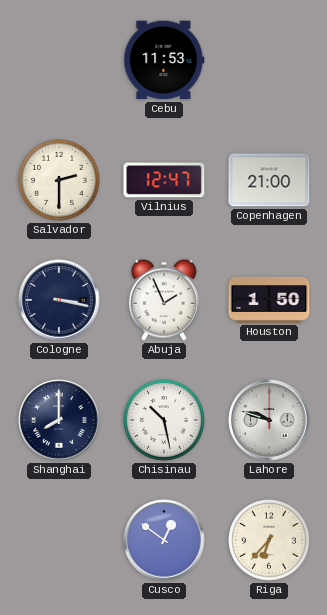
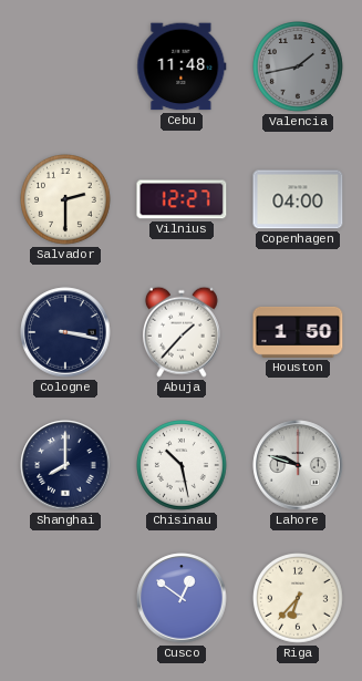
Cebu: 11:53 -> 11:48
Valencia: none -> 1:43
Vilnius: 12:47 -> 12:27
Copenhagen: 21:00 -> 04:00
Abuja: 1:56 -> 1:37
